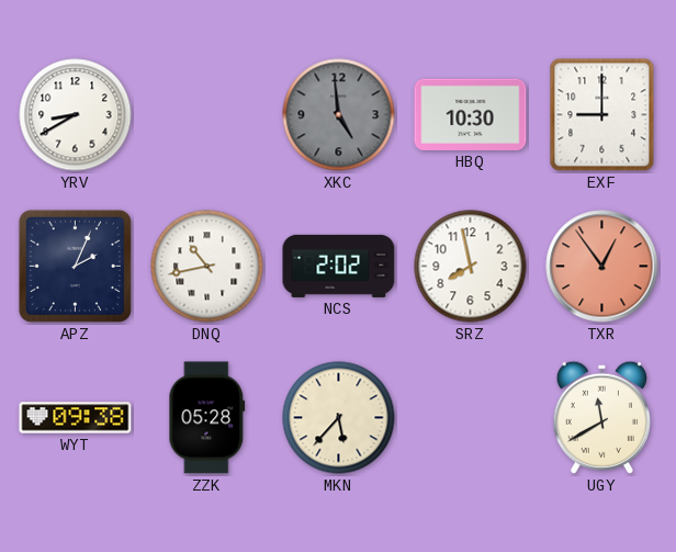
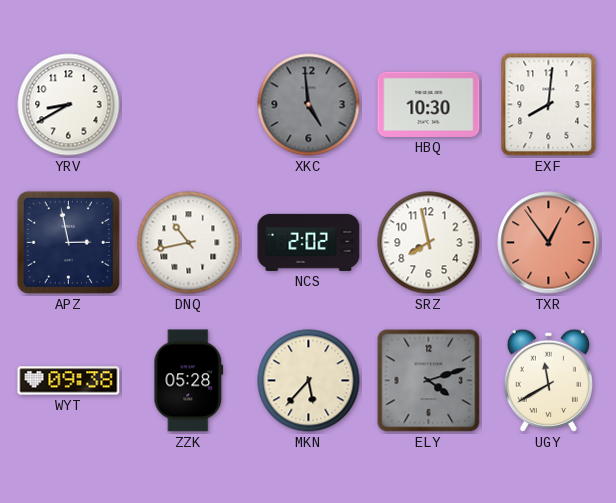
EXF: 9:00 -> 8:01
APZ: 2:04 -> 2:58
ELY: none -> 4:12
